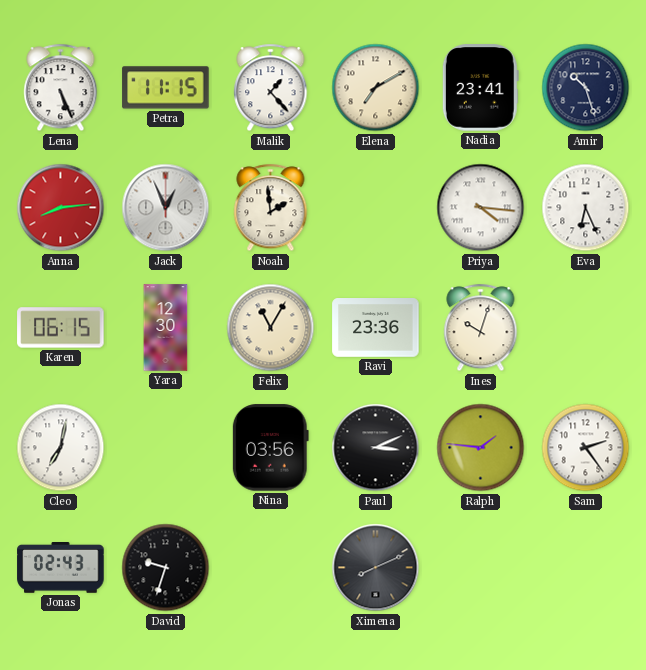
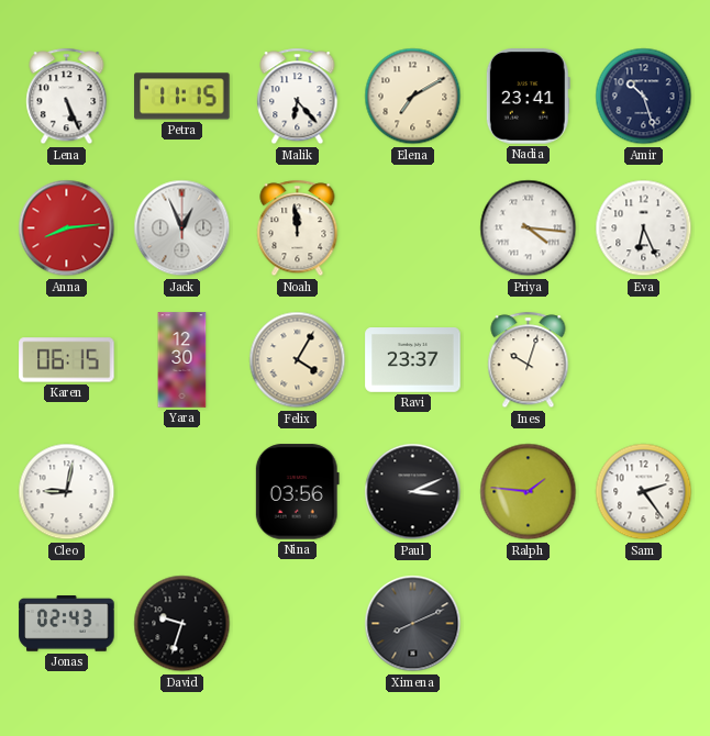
Malik: 1:23 -> 6:23
Noah: 1:59 -> 11:59
Felix: 11:05 -> 4:05
Ravi: 23:36 -> 23:37
Cleo: 7:02 -> 9:02
